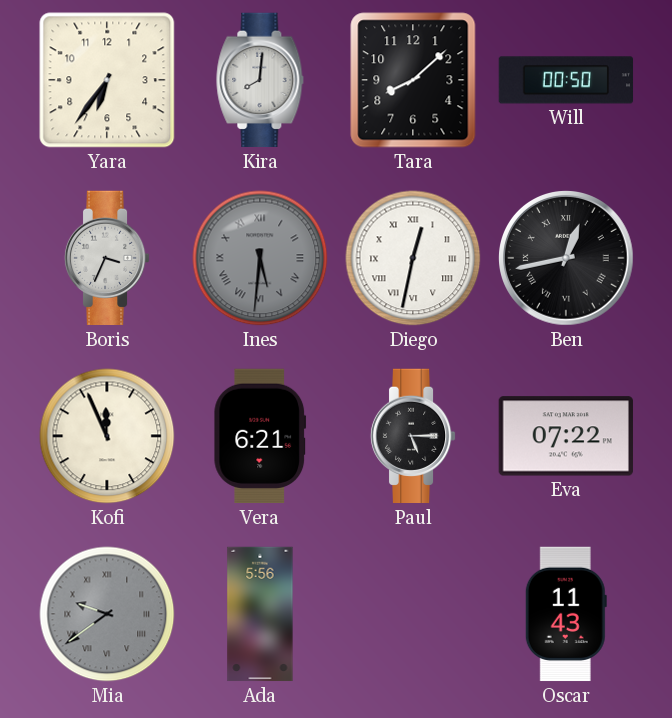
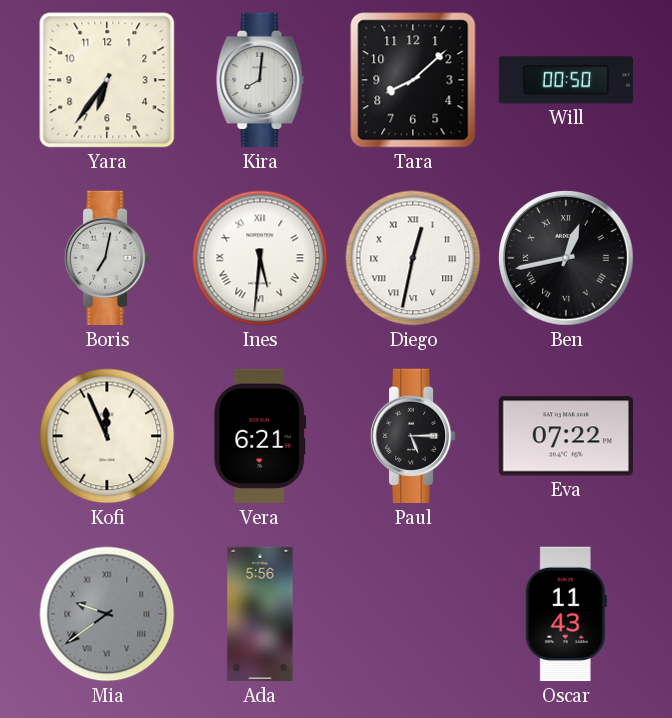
Boris: 3:34 -> 7:02
Ines dial: grey -> white
